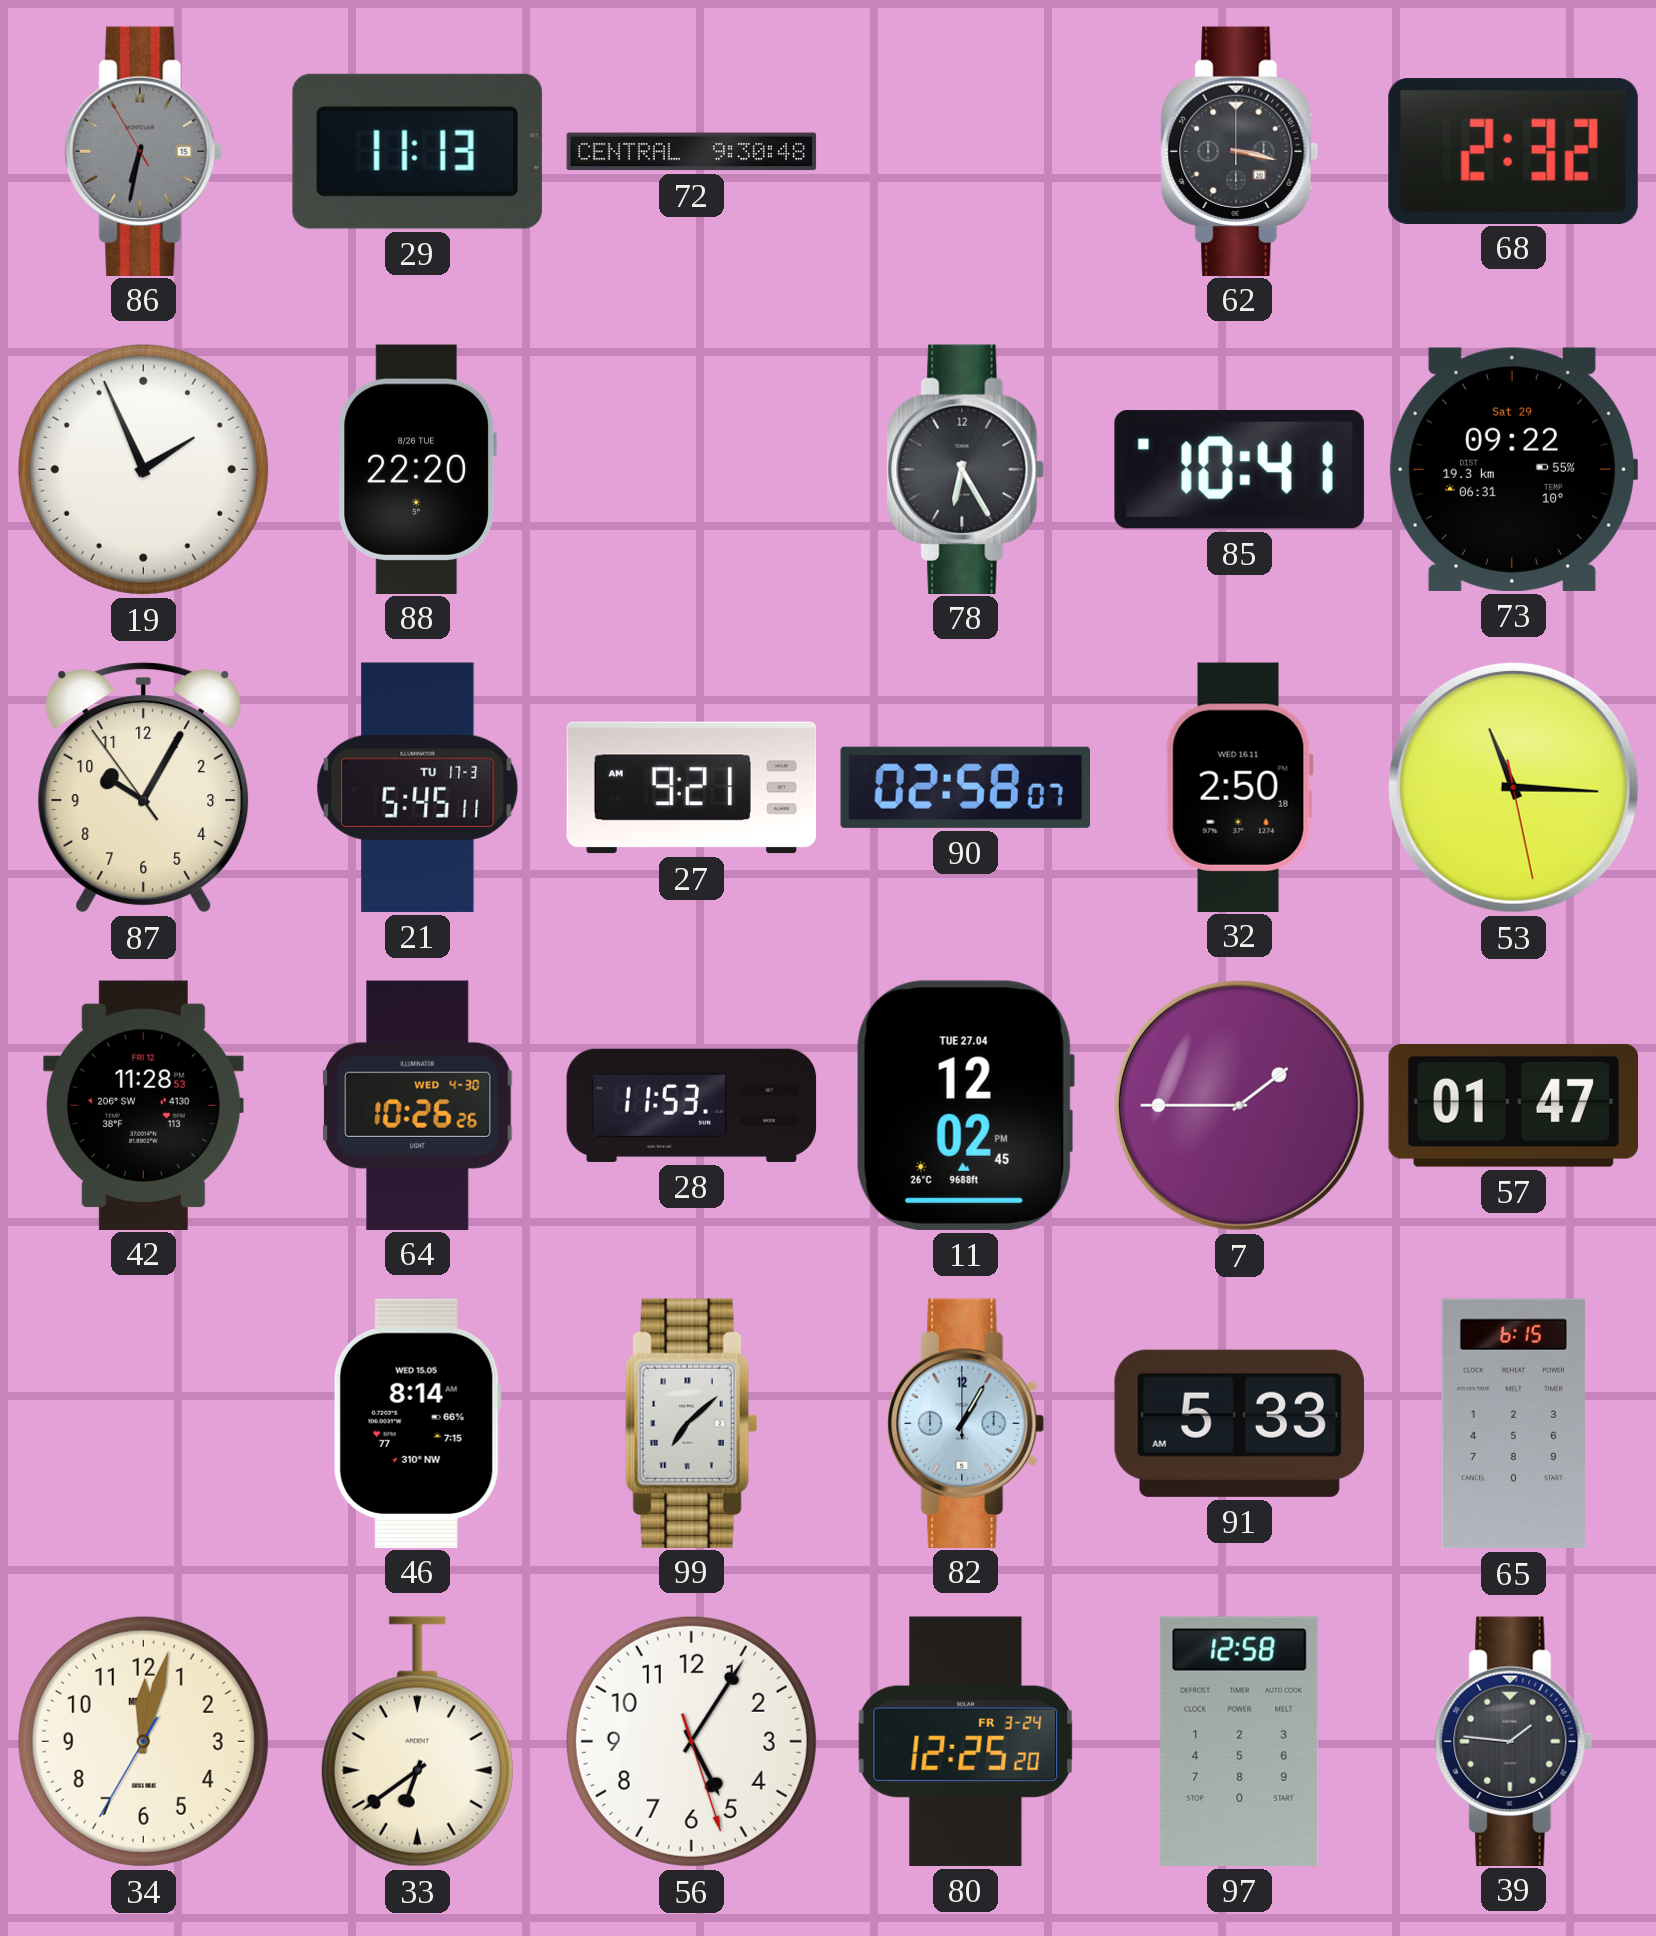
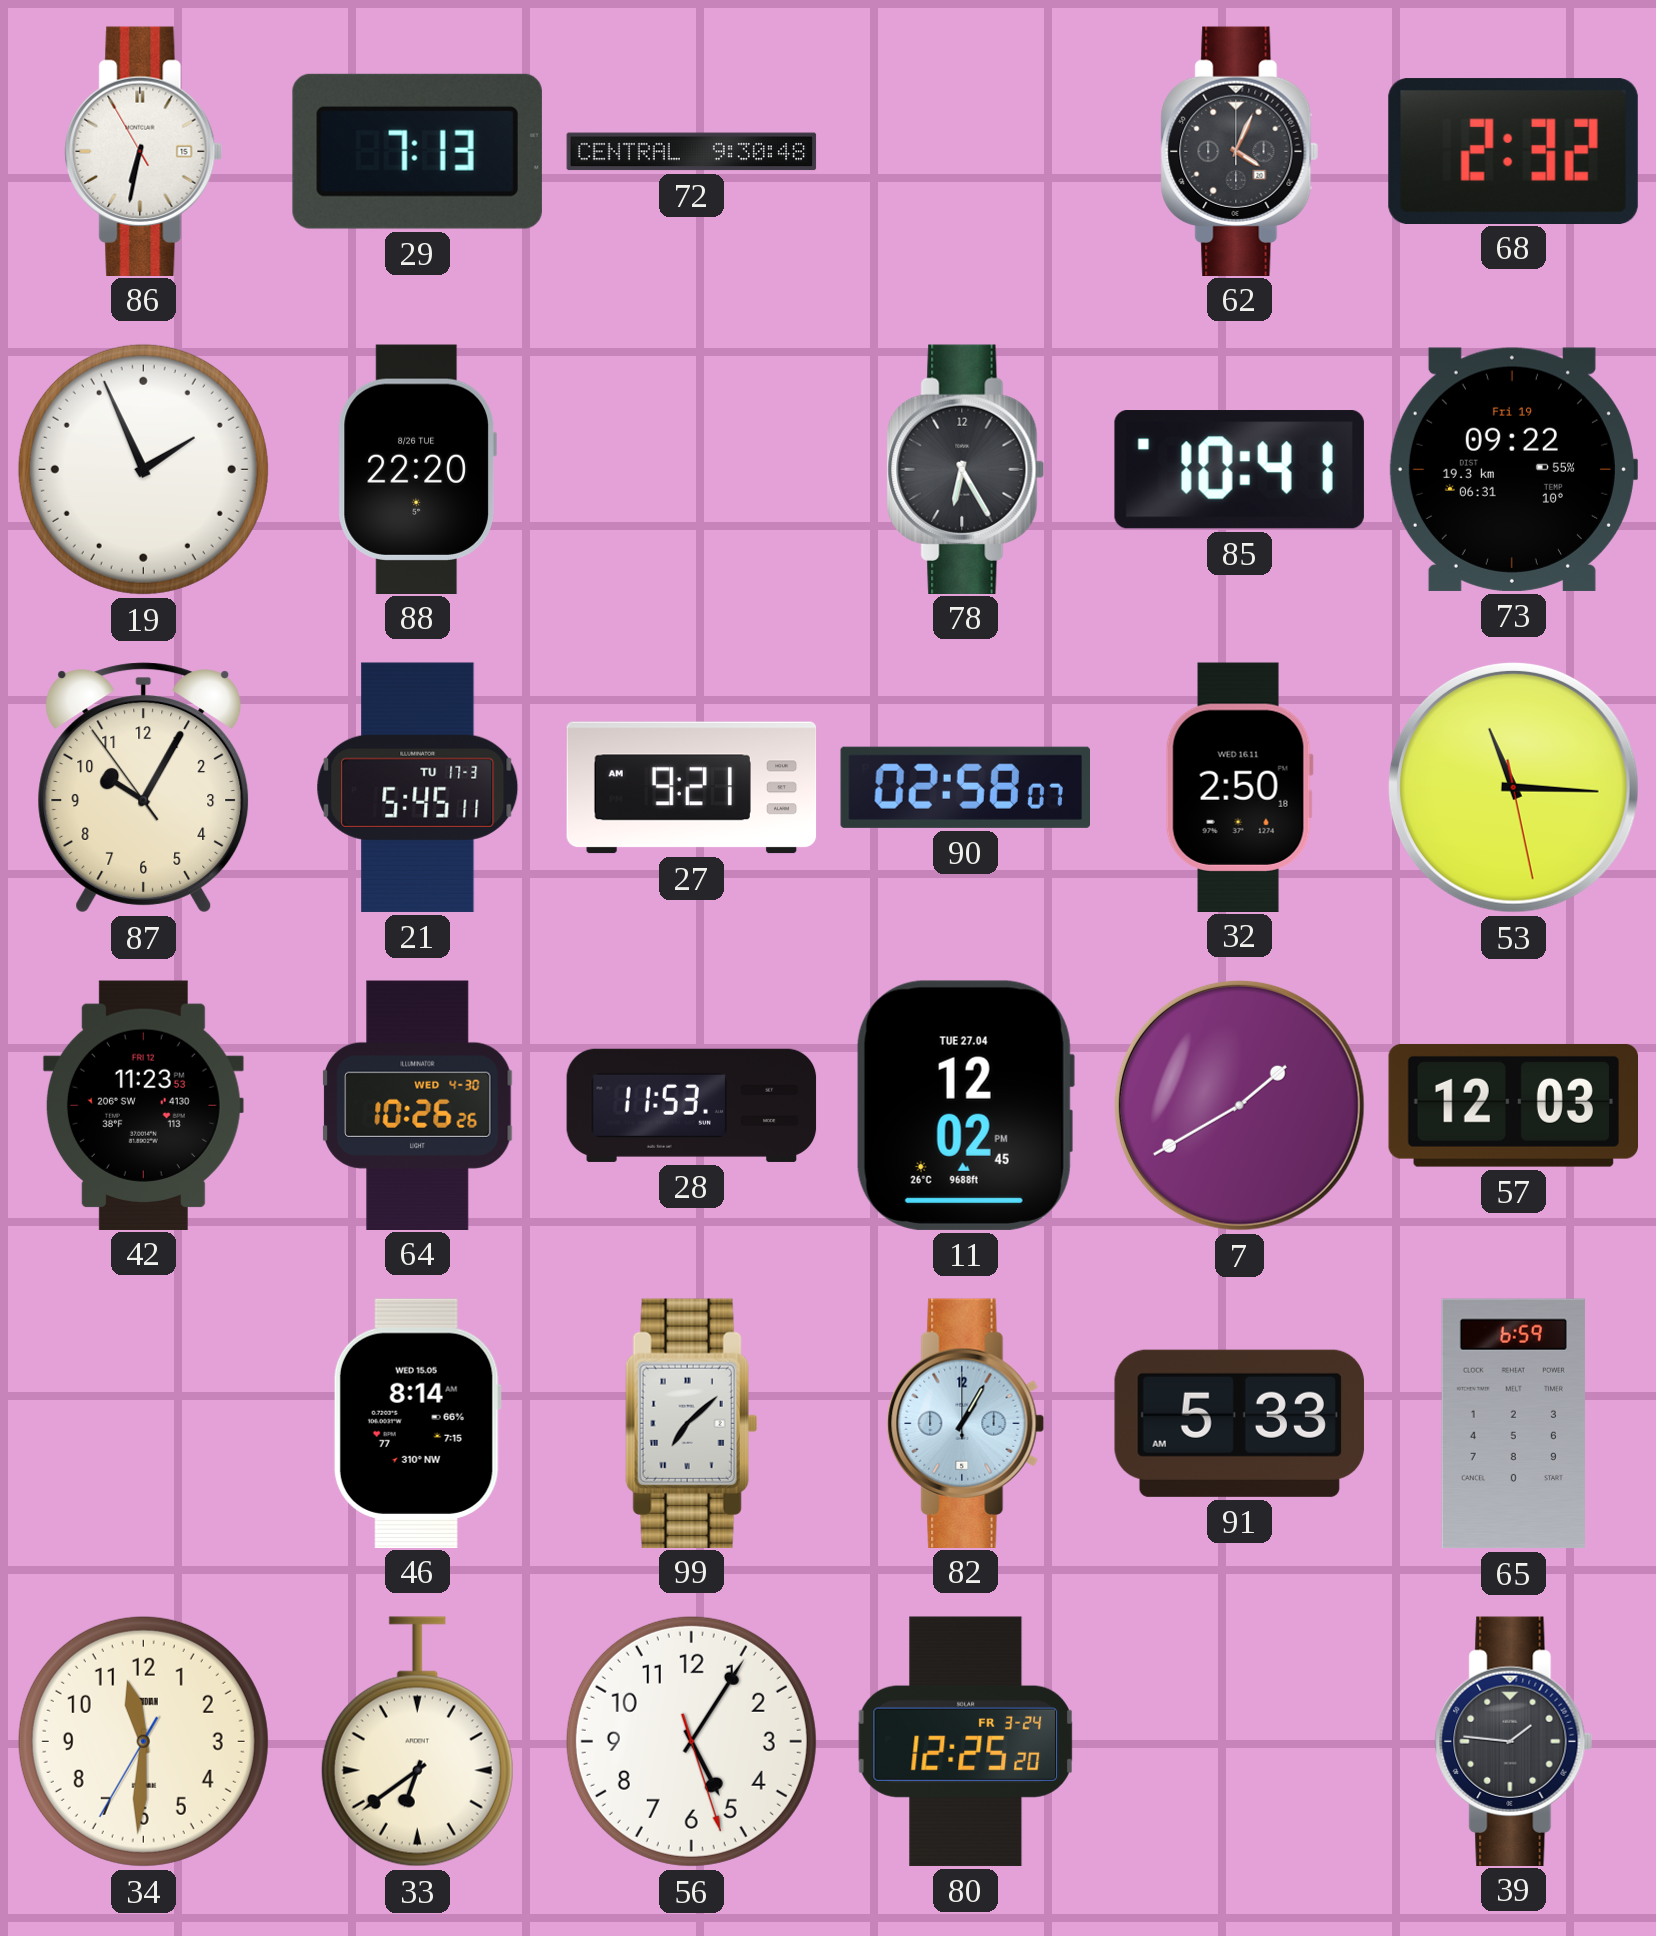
86 dial: grey -> white
29: 11:13 -> 7:13
62: 3:17 -> 4:04
73 date: Sat 29 -> Fri 19
42: 11:28 -> 11:23
7: 1:45 -> 1:40
57: 01:47 -> 12:03
65: 6:15 -> 6:59
34: 12:02 -> 11:30
97: 12:58 -> none
